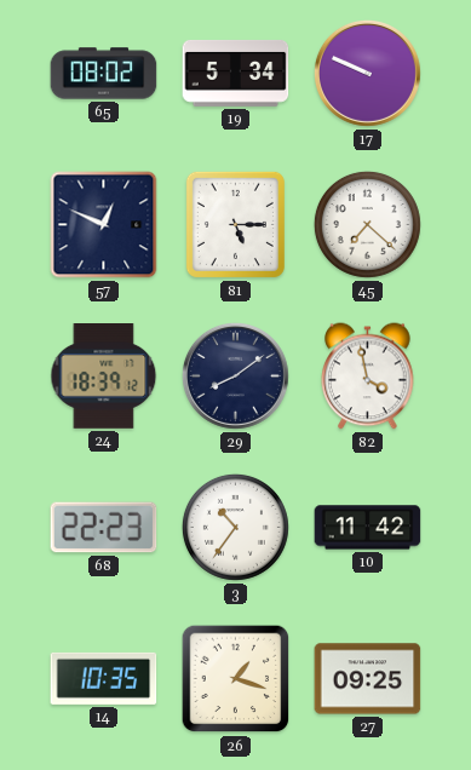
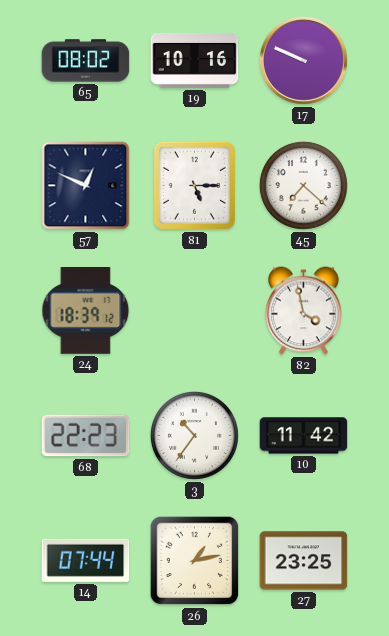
19: 5:34 -> 10:16
29: 8:09 -> none
14: 10:35 -> 07:44
26: 1:18 -> 1:13
27: 09:25 -> 23:25
